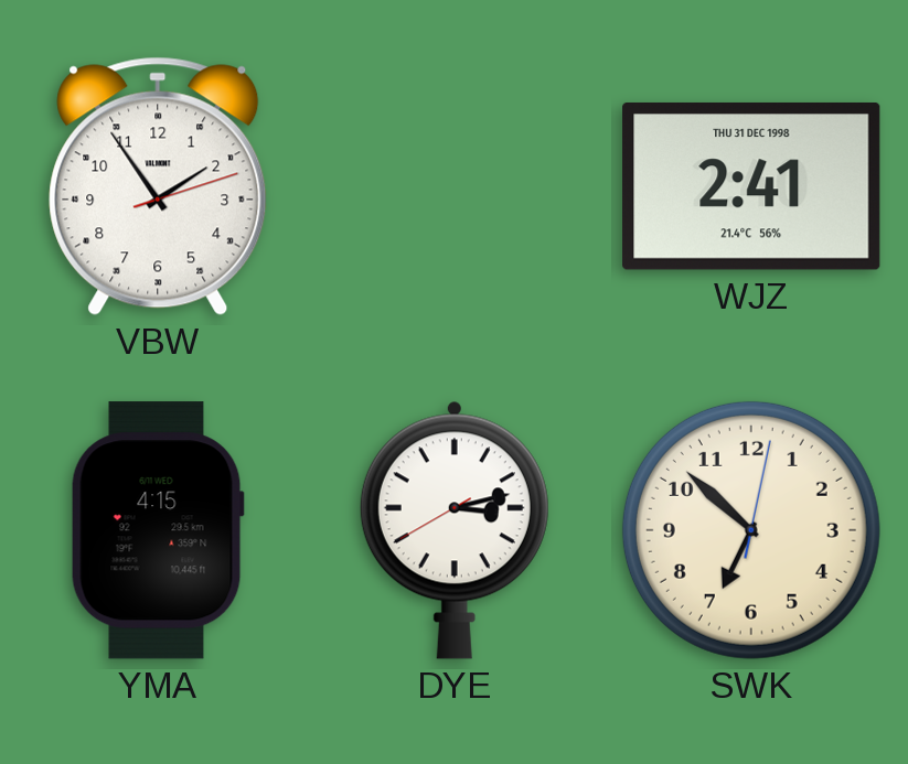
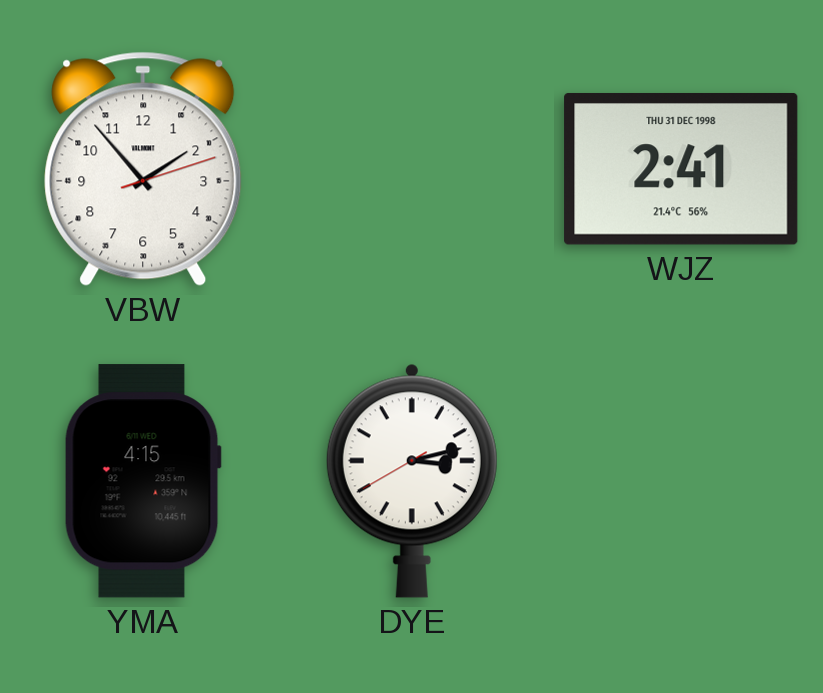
VBW: 1:54 -> 1:53
SWK: 6:52 -> none
